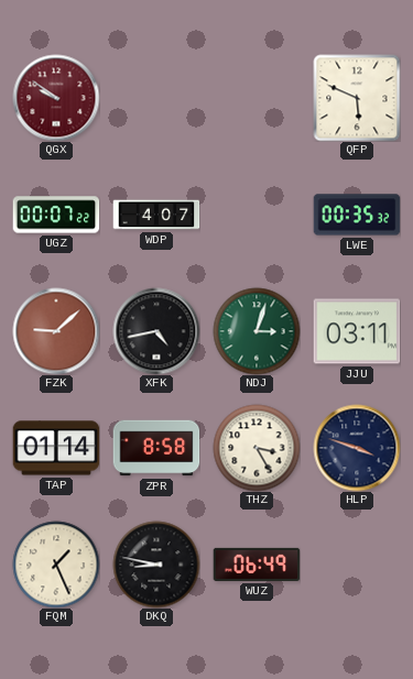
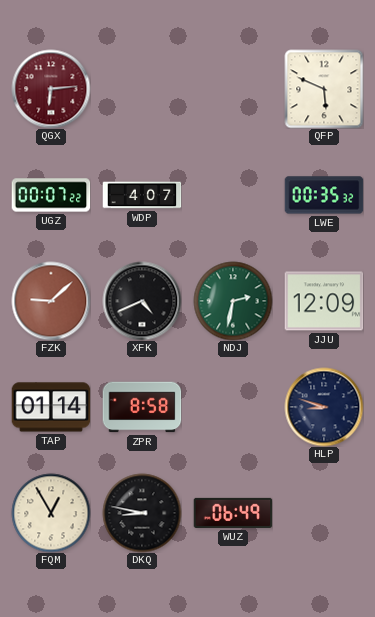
QGX: 9:51 -> 6:14
XFK: 4:43 -> 4:41
NDJ: 3:03 -> 2:32
JJU: 03:11 -> 12:09
THZ: 3:25 -> none
HLP: 3:48 -> 8:48
FQM: 1:26 -> 12:55
